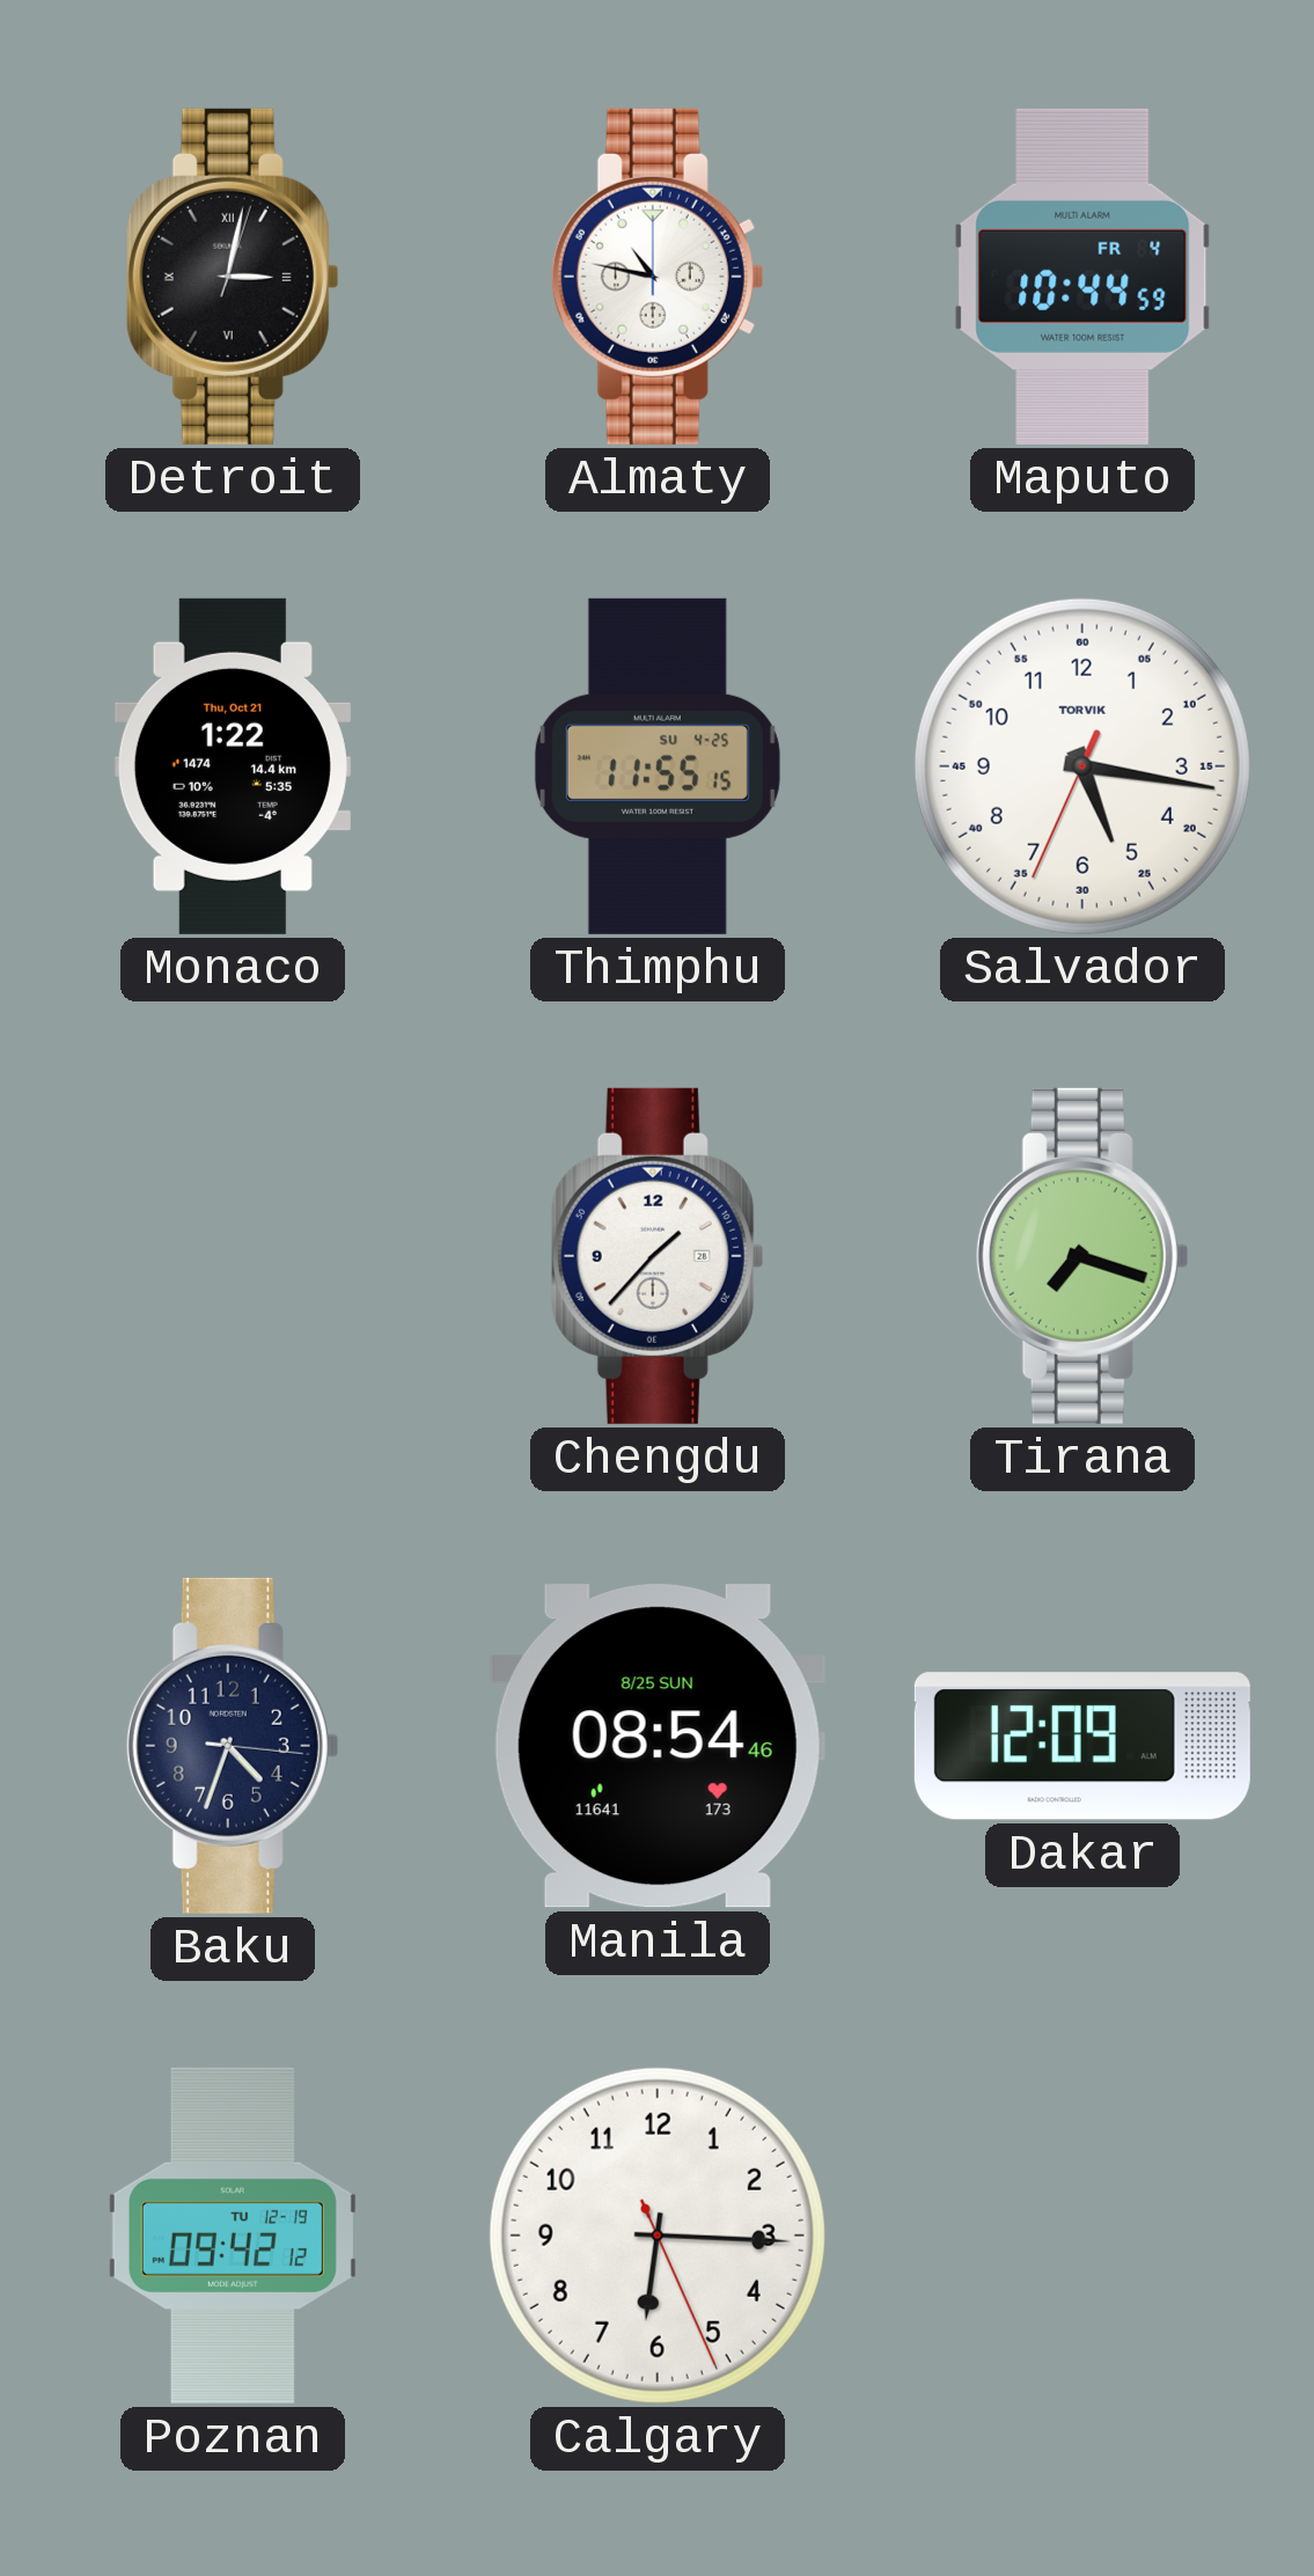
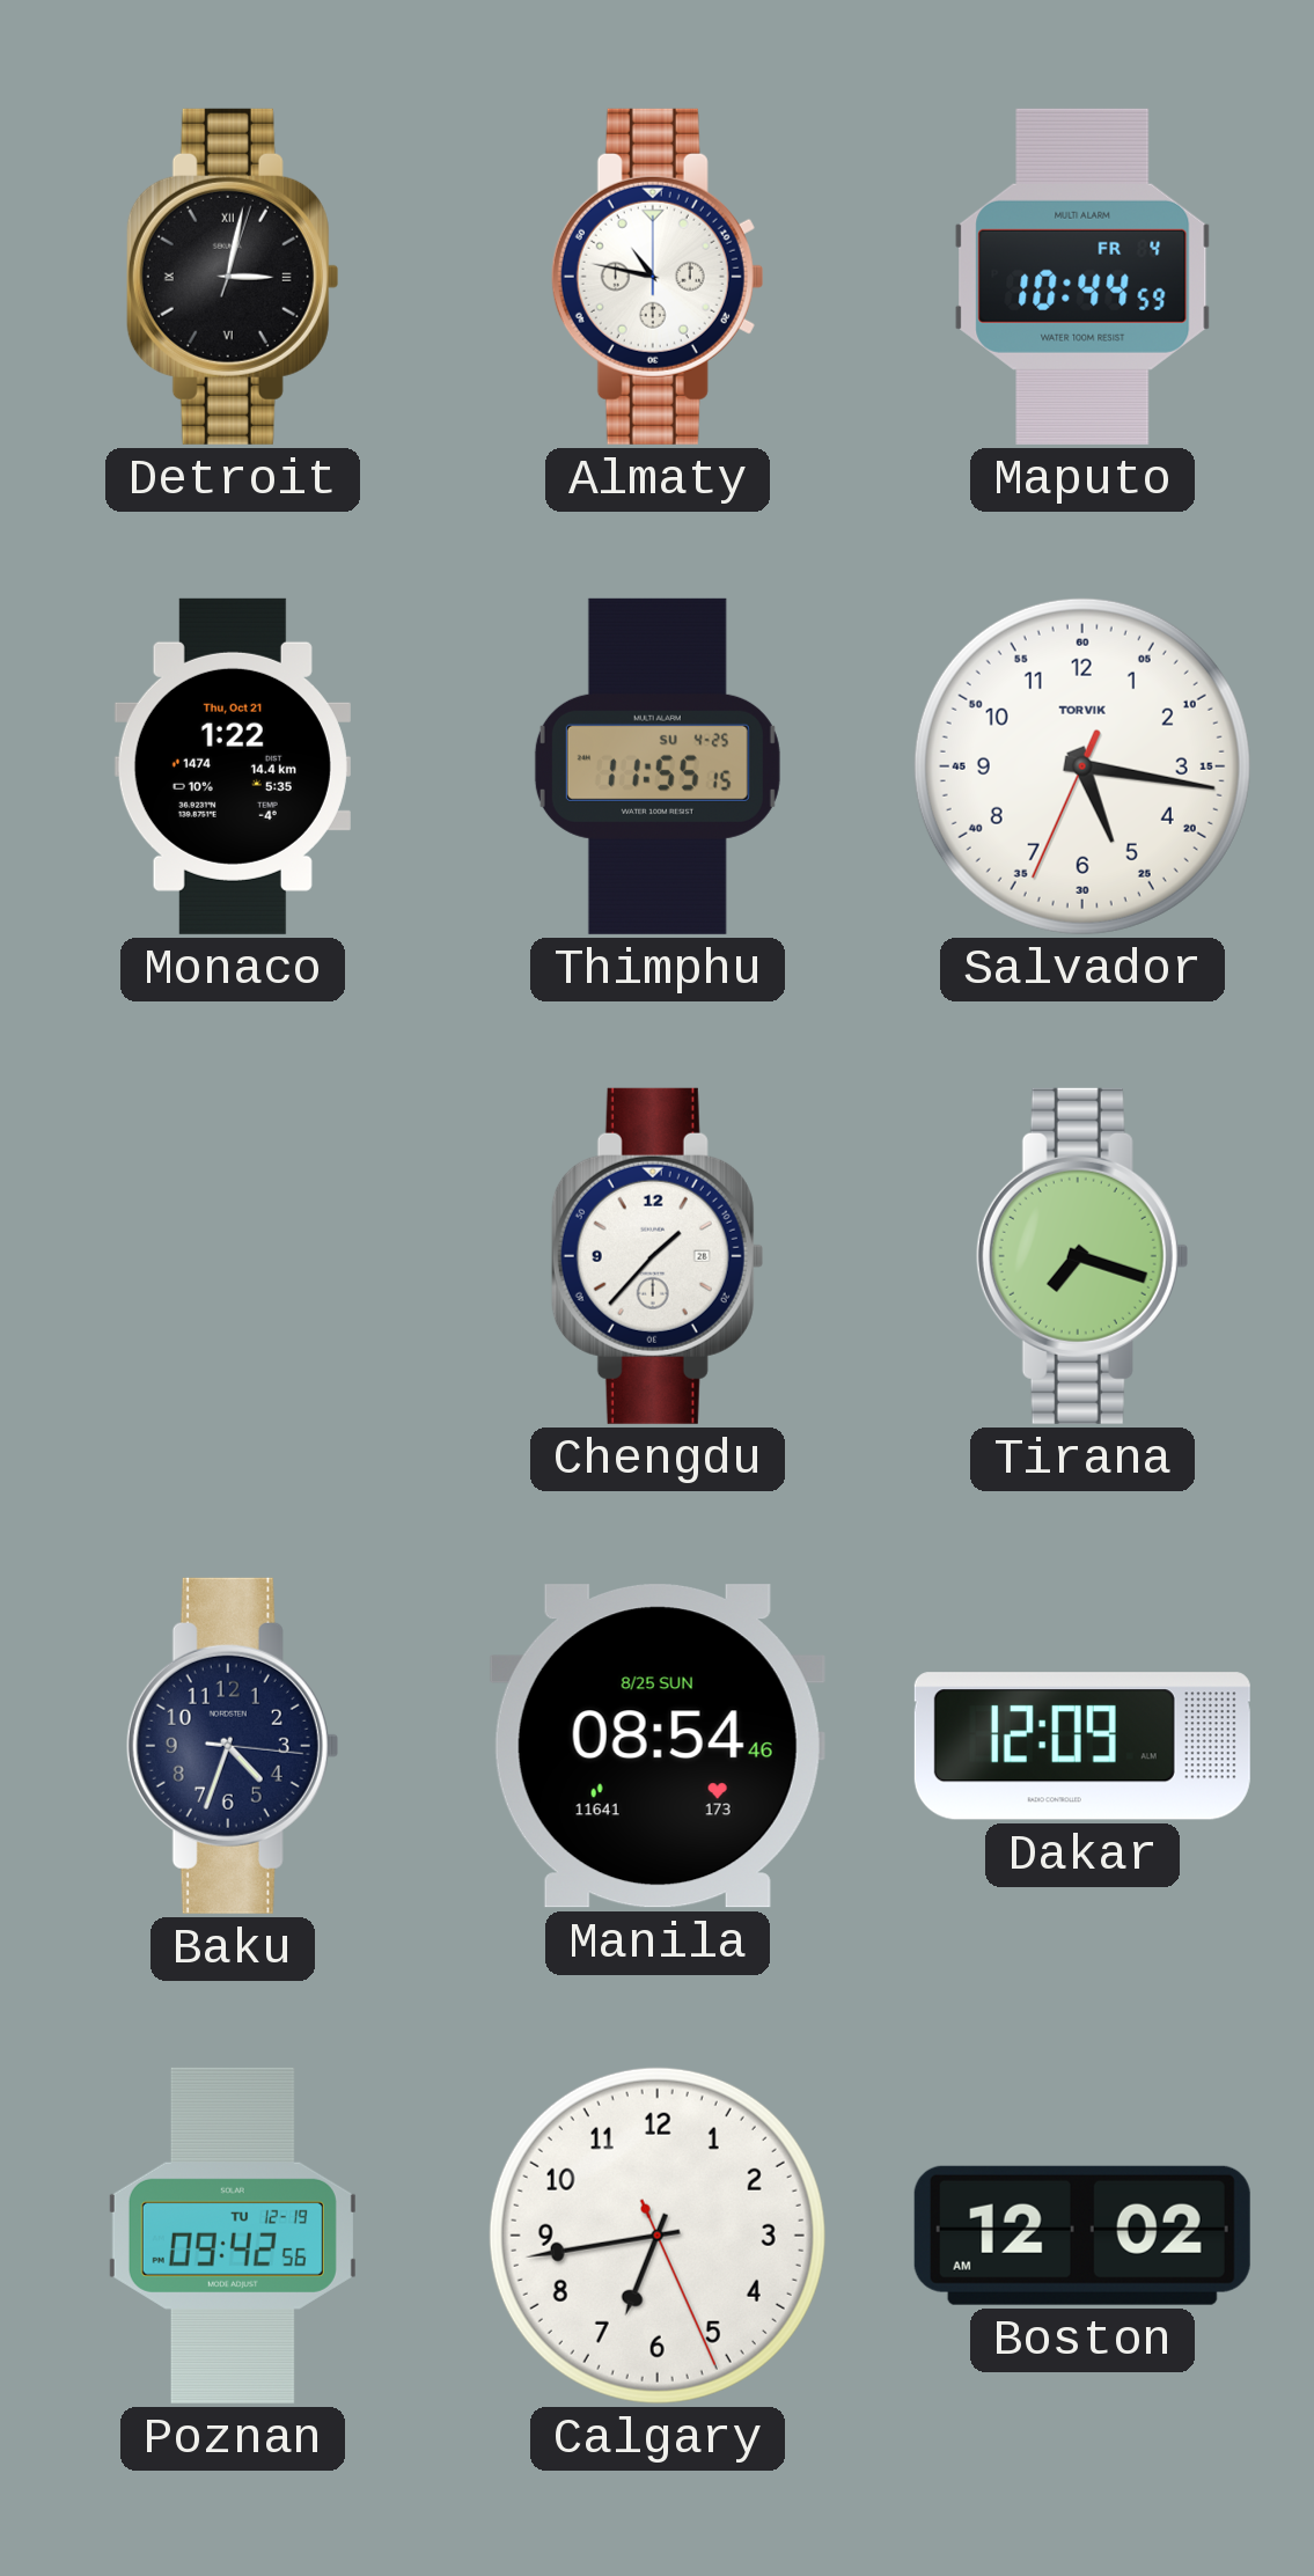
Poznan: 09:42:12 -> 09:42:56
Calgary: 6:15 -> 6:43
Boston: none -> 12:02
